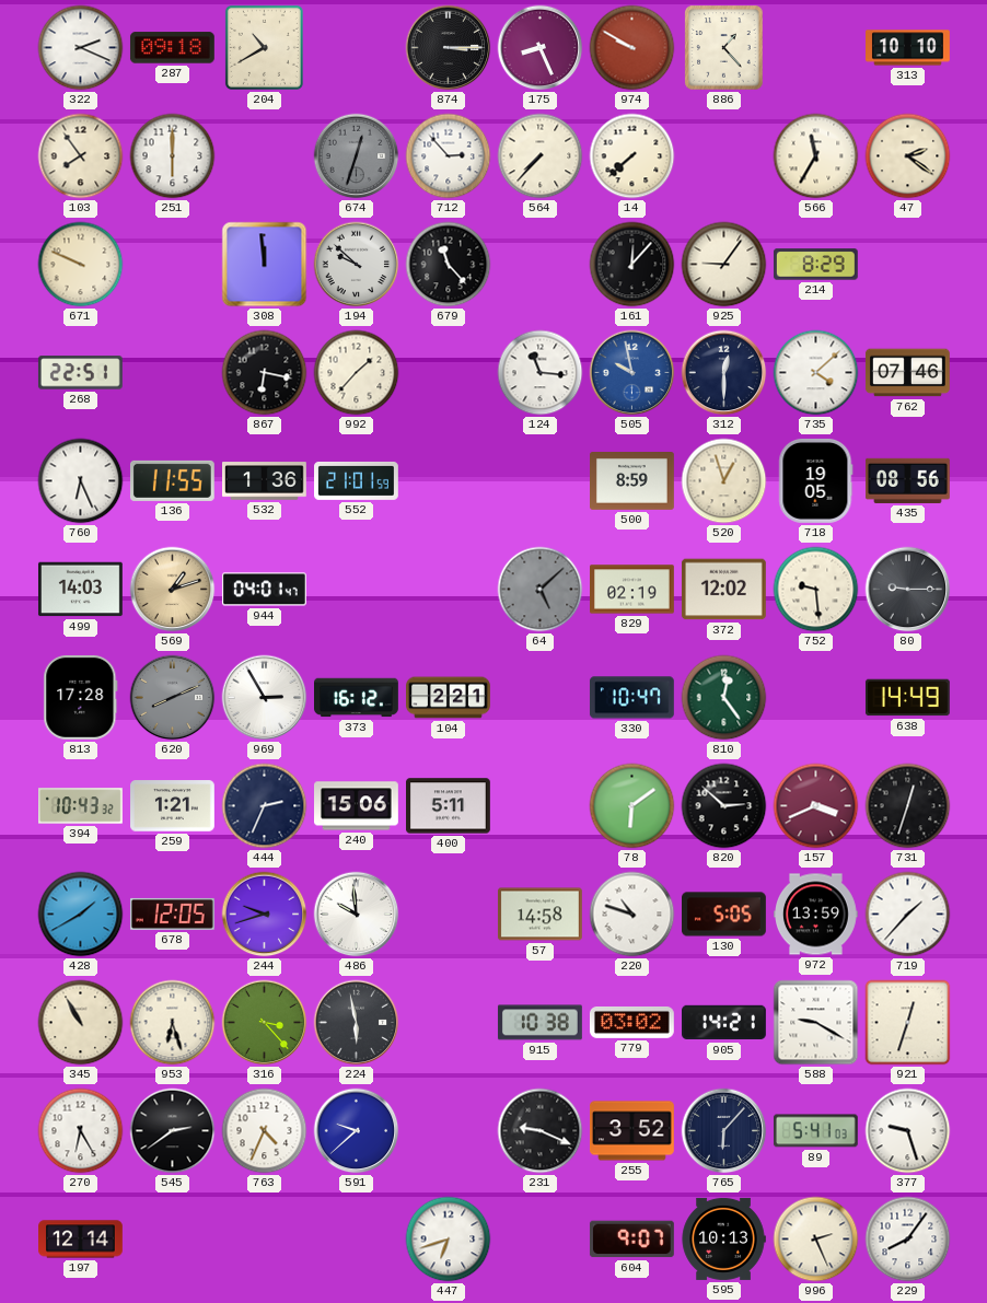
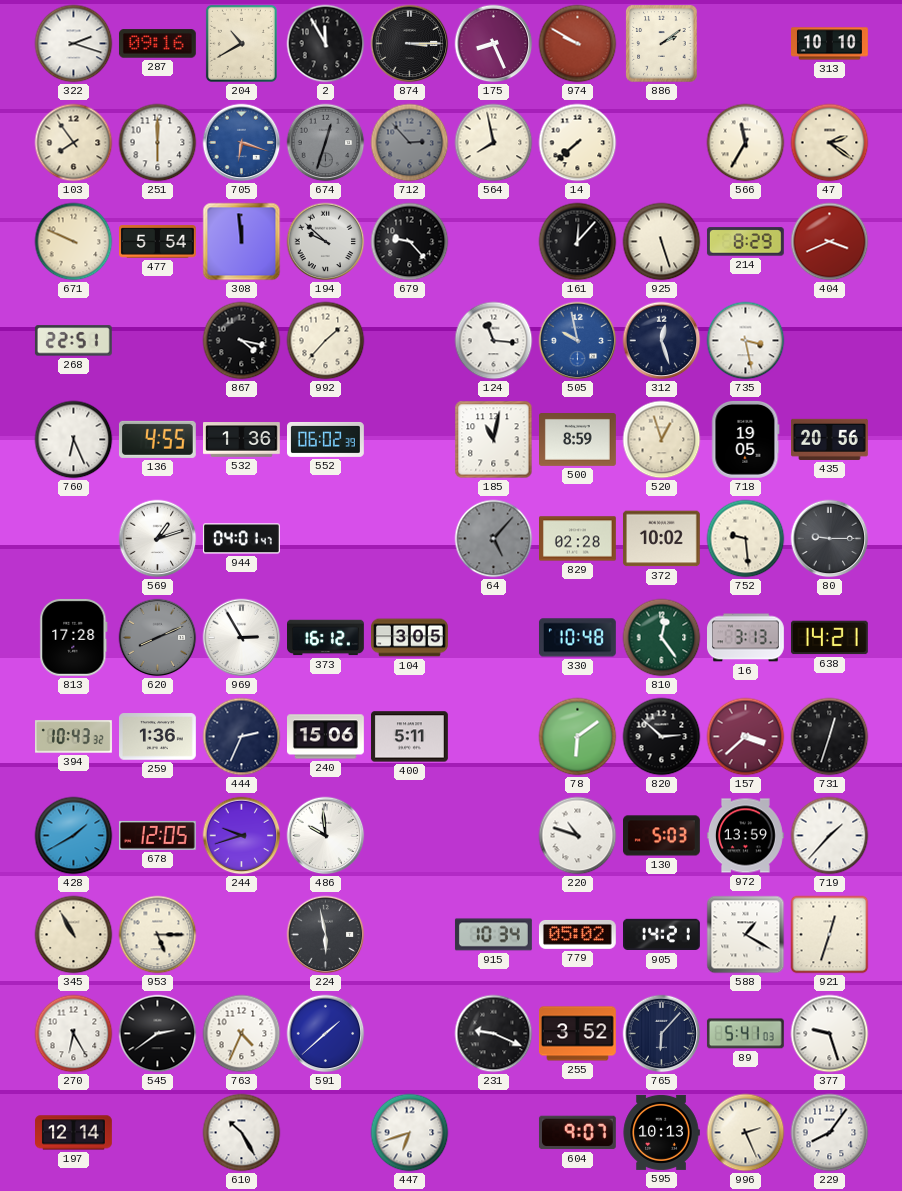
322: 2:19 -> 2:18
287: 09:18 -> 09:16
2: none -> 11:55
886: 1:23 -> 2:09
705: none -> 6:18
712 dial: white -> grey
564: 7:37 -> 7:58
477: none -> 5:54
679: 11:23 -> 9:23
925: 9:06 -> 5:27
404: none -> 3:41
867: 6:17 -> 4:17
312: 12:30 -> 12:27
735: 4:08 -> 3:28
762: 07:46 -> none
136: 11:55 -> 4:55
552: 21:01 -> 06:02
185: none -> 11:02
435: 08:56 -> 20:56
499: 14:03 -> none
569 dial: champagne -> white
64: 5:08 -> 5:07
829: 02:19 -> 02:28
372: 12:02 -> 10:02
104: 2:21 -> 3:05
330: 10:47 -> 10:48
16: none -> 3:13
638: 14:49 -> 14:21
259: 1:21 -> 1:36
157: 3:41 -> 3:38
57: 14:58 -> none
130: 5:05 -> 5:03
953: 6:27 -> 5:15
316: 3:23 -> none
915: 10:38 -> 10:34
779: 03:02 -> 05:02
588: 9:20 -> 1:20
591: 9:38 -> 1:38
610: none -> 10:25
